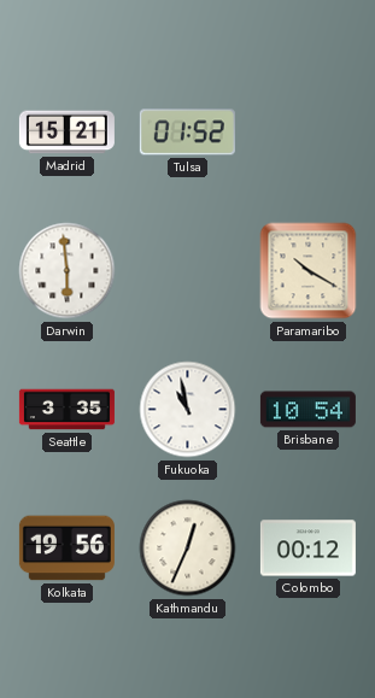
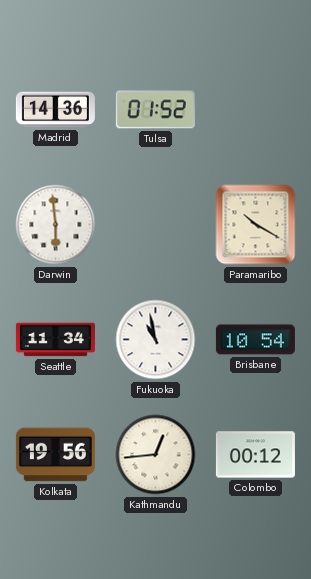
Madrid: 15:21 -> 14:36
Seattle: 3:35 -> 11:34
Kathmandu: 12:34 -> 12:44
